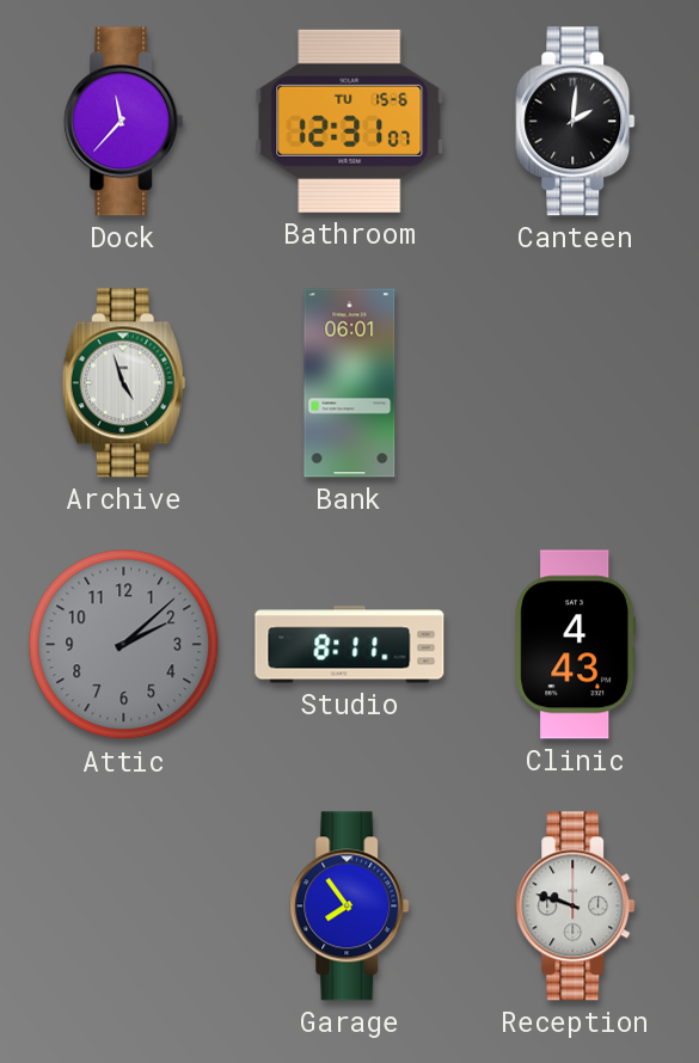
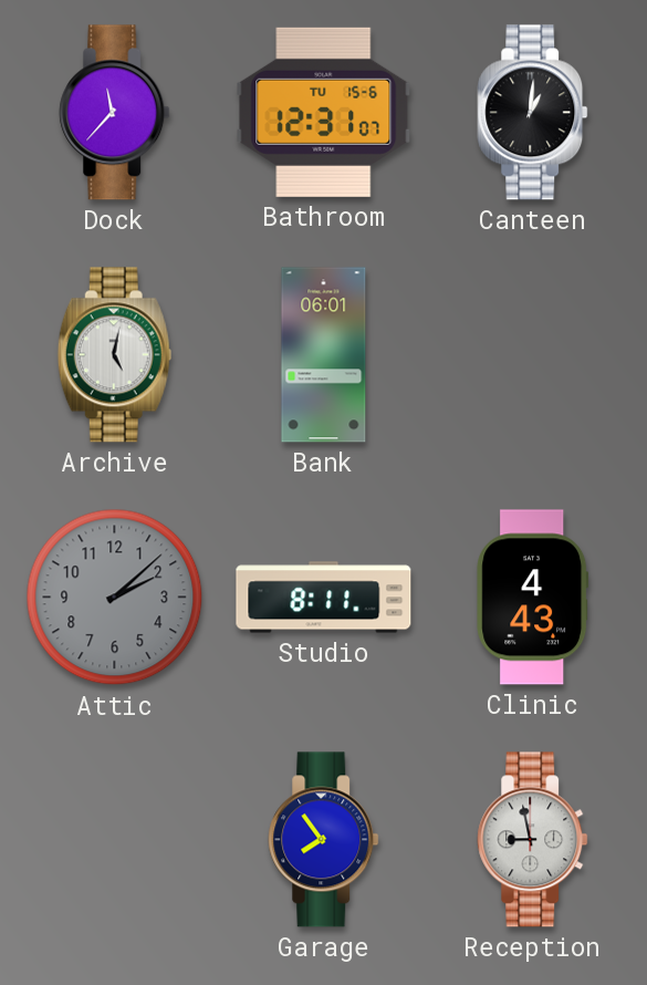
Canteen: 2:01 -> 1:01
Archive: 4:57 -> 5:02
Reception: 9:48 -> 8:58
